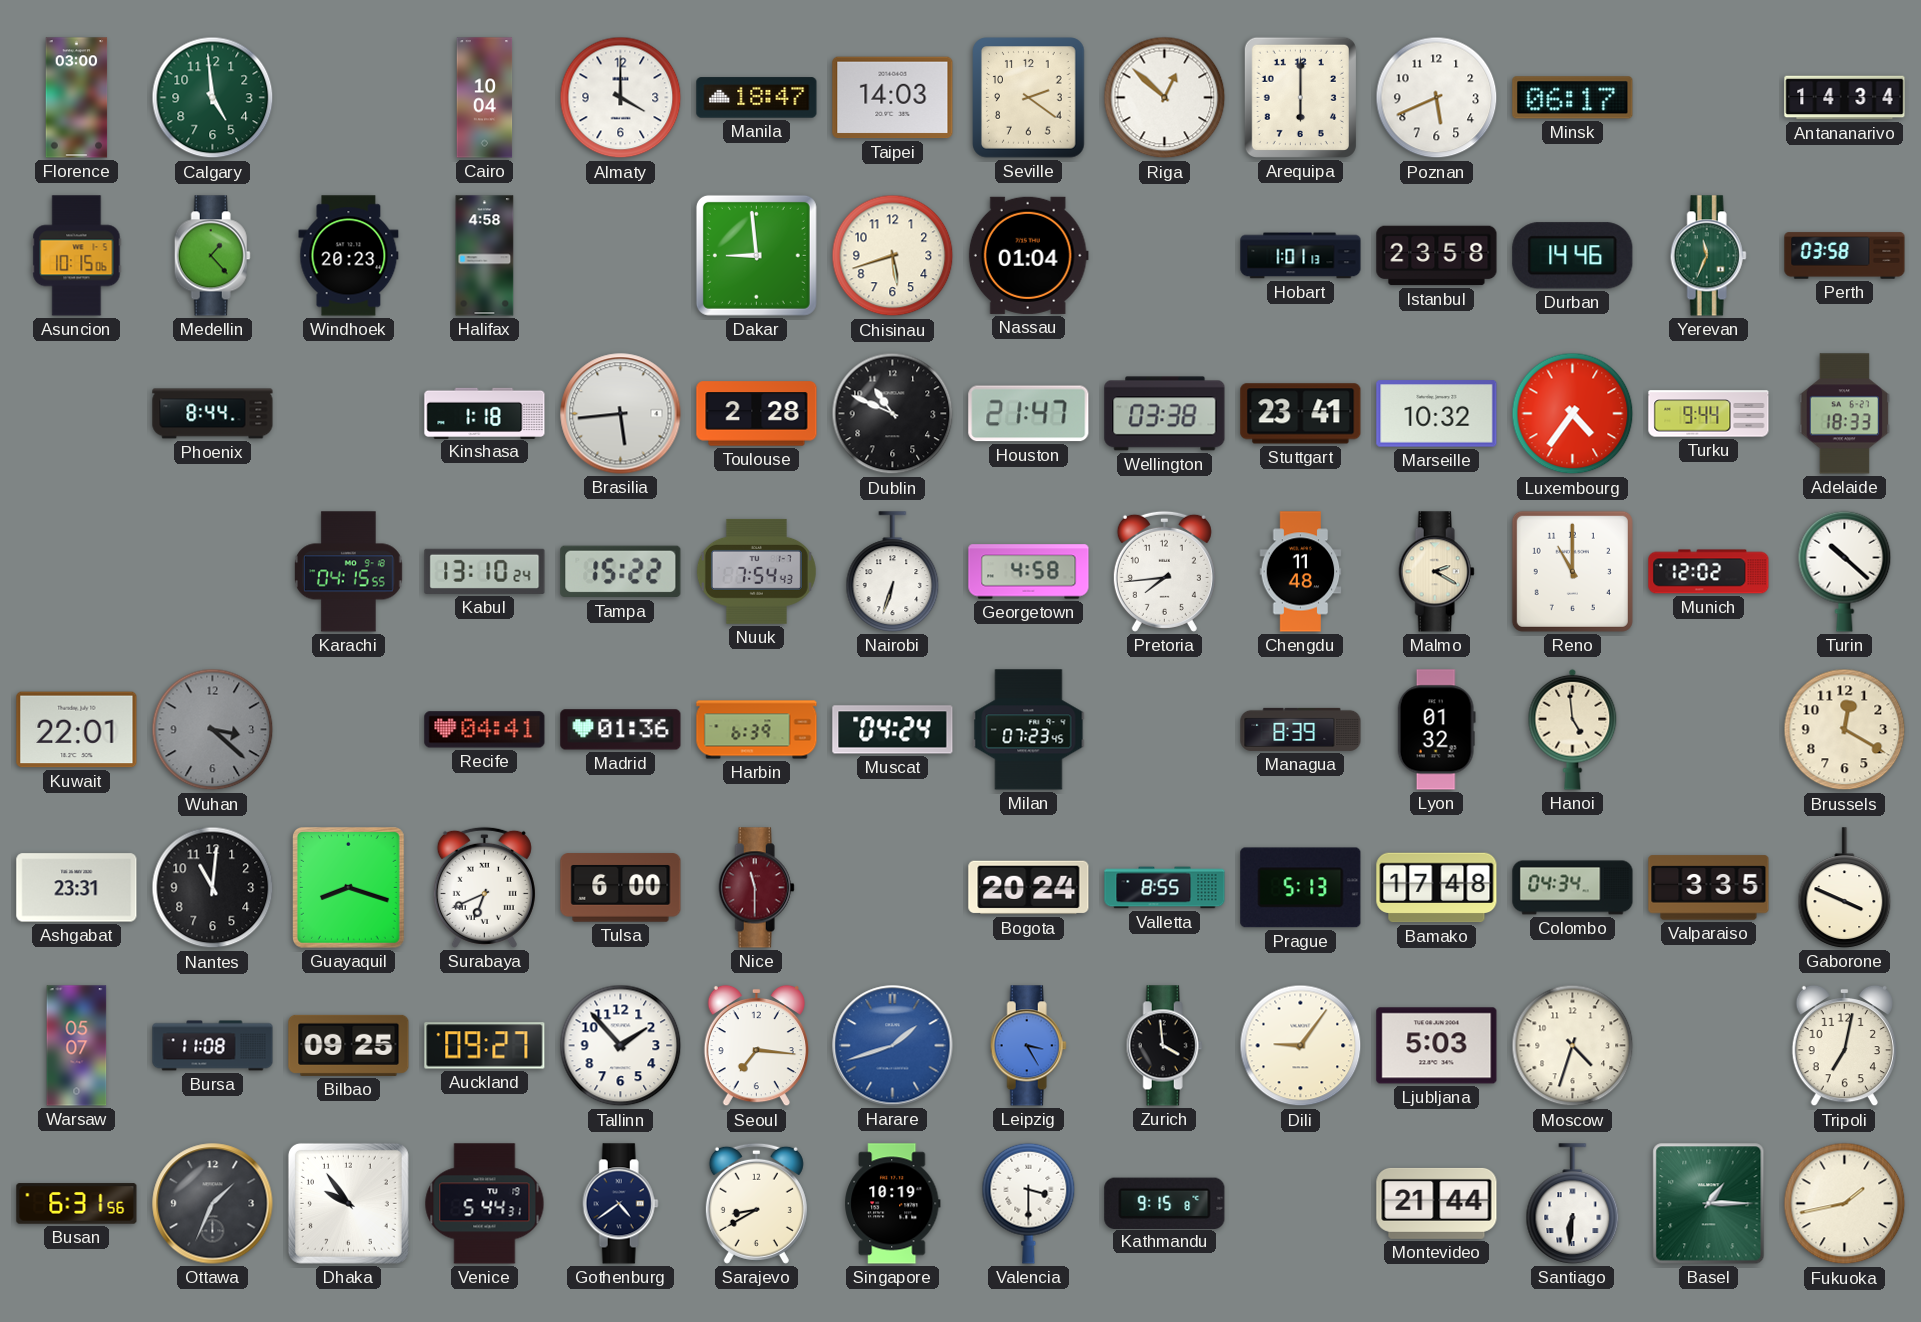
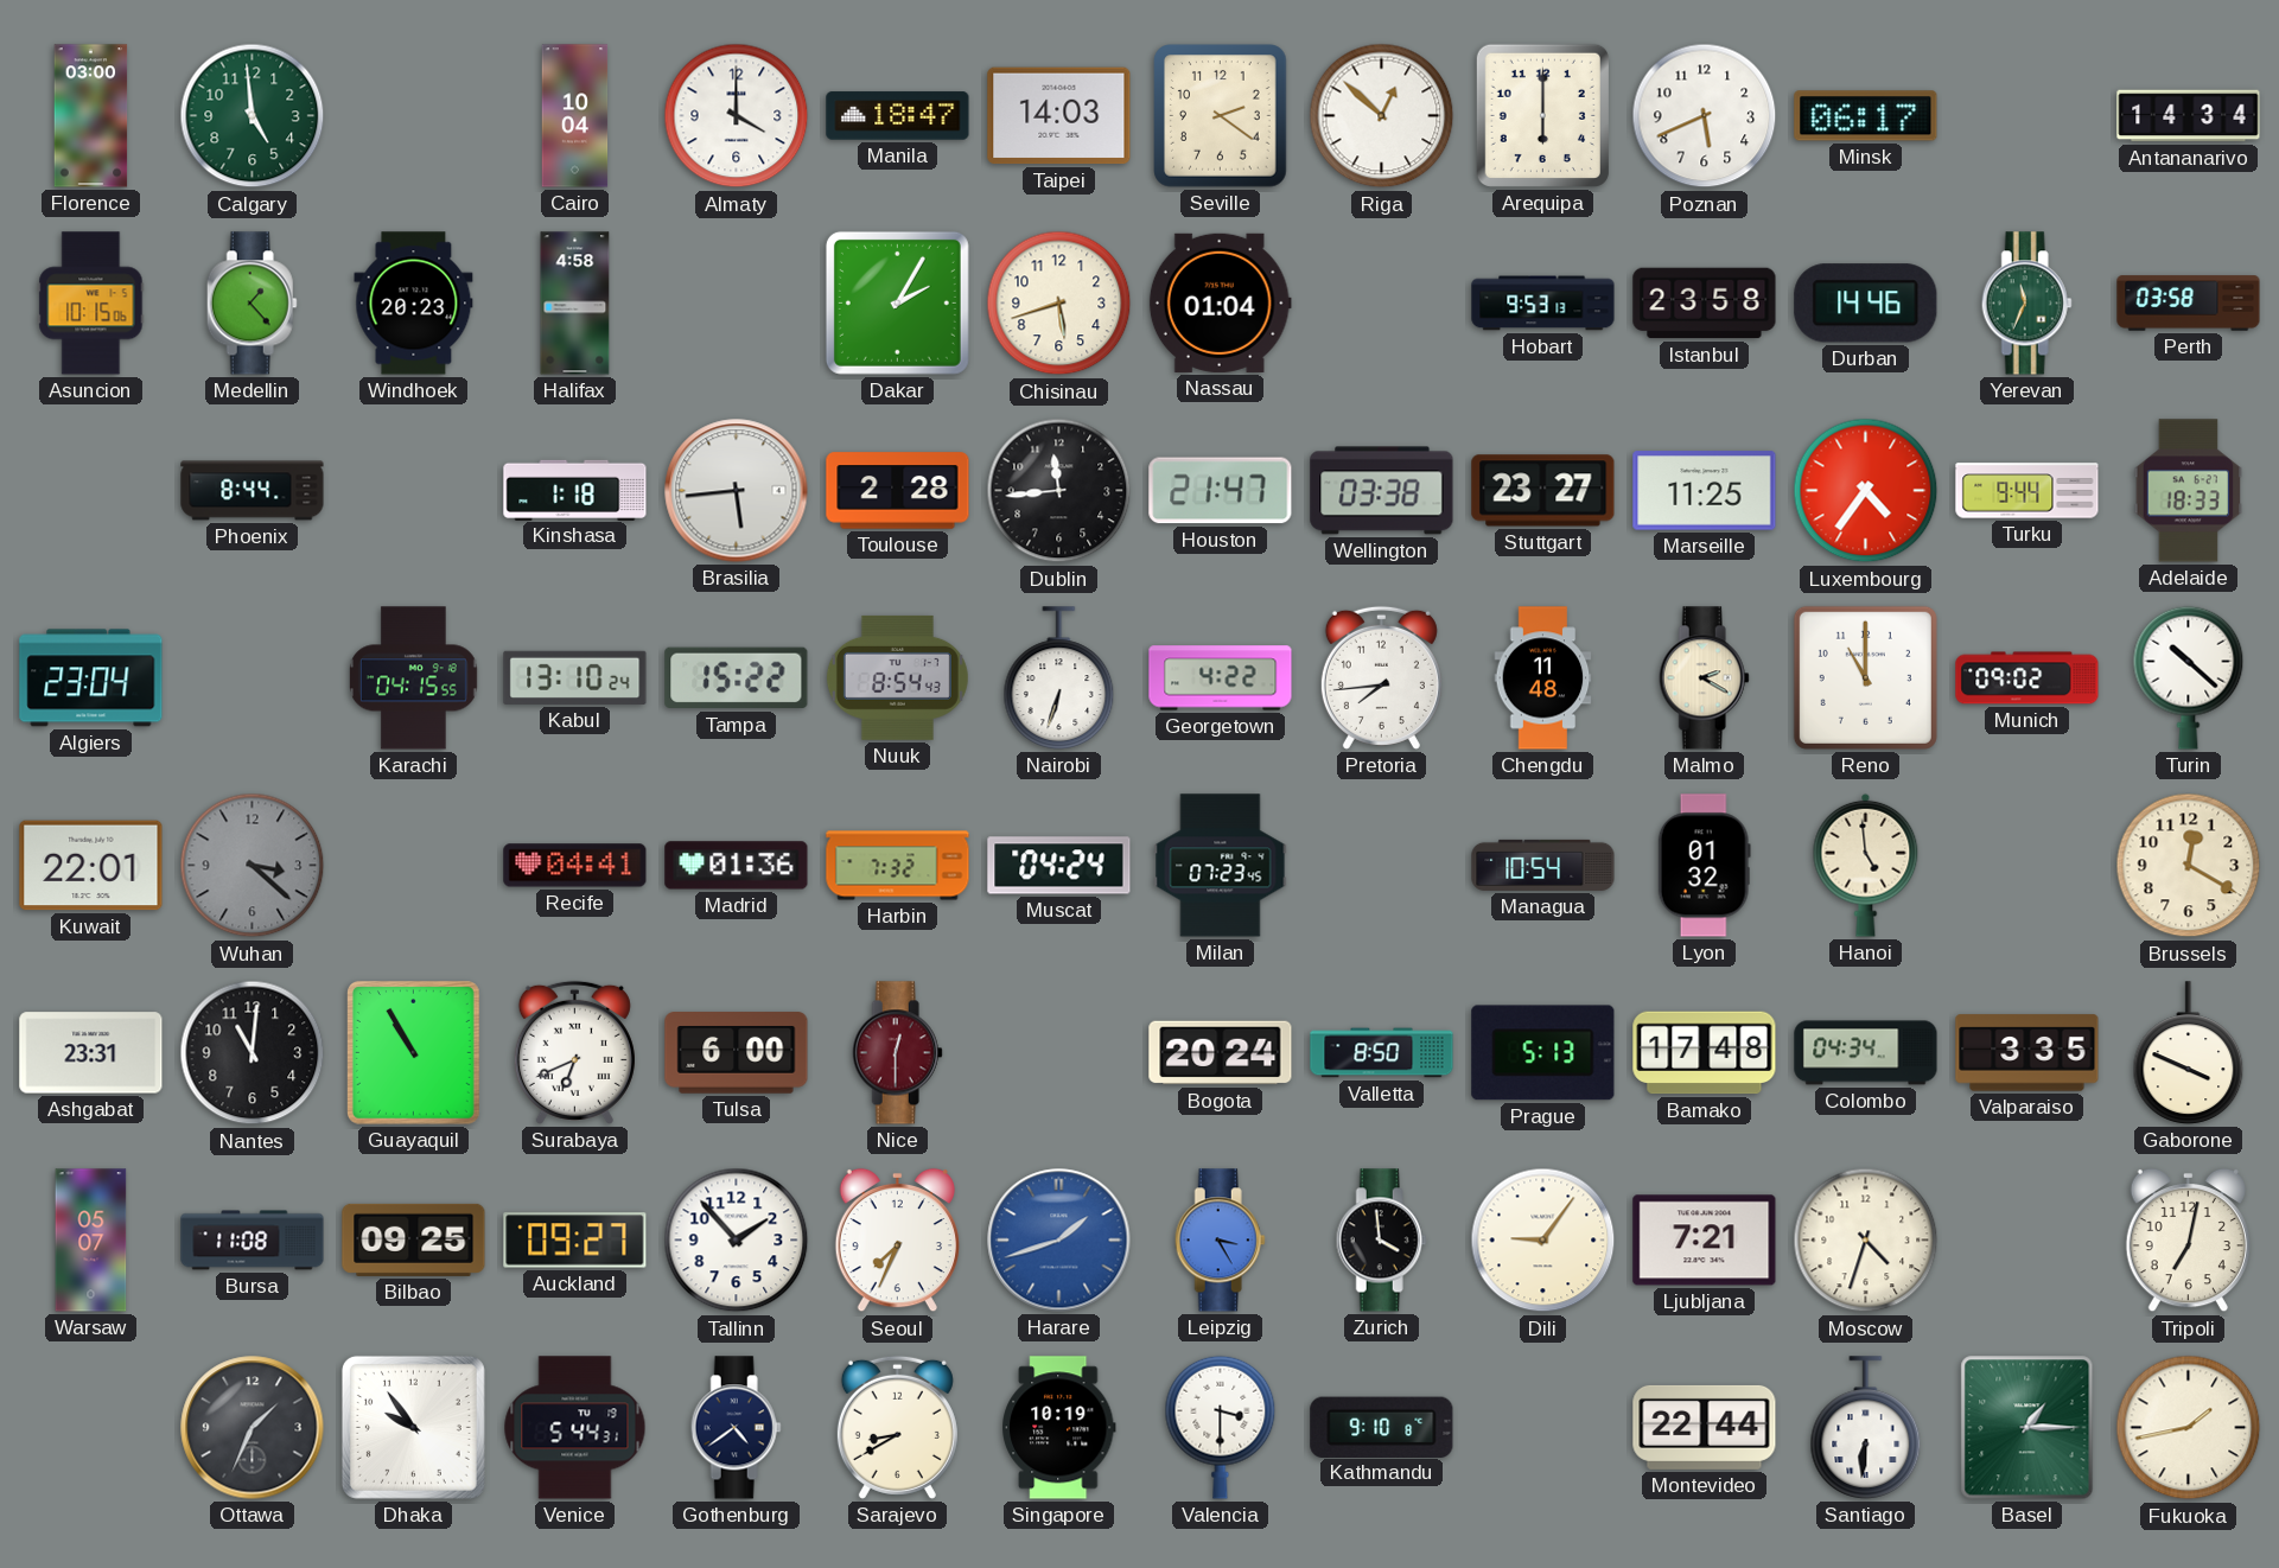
Dakar: 8:59 -> 2:05
Hobart: 1:01 -> 9:53
Dublin: 10:49 -> 11:44
Stuttgart: 23:41 -> 23:27
Marseille: 10:32 -> 11:25
Algiers: none -> 23:04
Nuuk: 7:54 -> 8:54
Georgetown: 4:58 -> 4:22
Munich: 12:02 -> 09:02
Harbin: 6:39 -> 7:32
Managua: 8:39 -> 10:54
Guayaquil: 8:18 -> 10:55
Nice: 11:30 -> 12:30
Valletta: 8:55 -> 8:50
Seoul: 7:16 -> 7:34
Ljubljana: 5:03 -> 7:21
Busan: 6:31 -> none
Kathmandu: 9:15 -> 9:10
Montevideo: 21:44 -> 22:44
